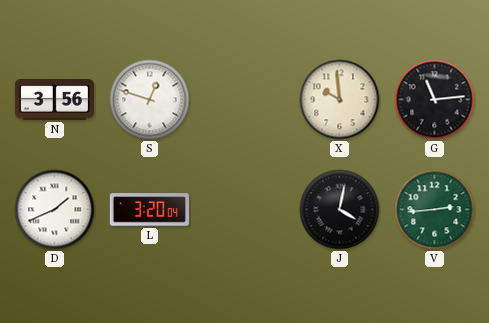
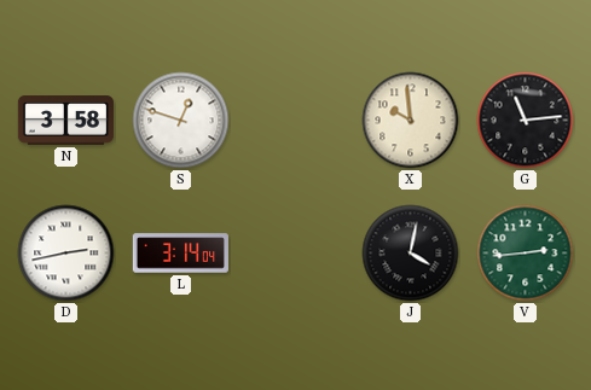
N: 3:56 -> 3:58
D: 1:41 -> 2:43
L: 3:20 -> 3:14
